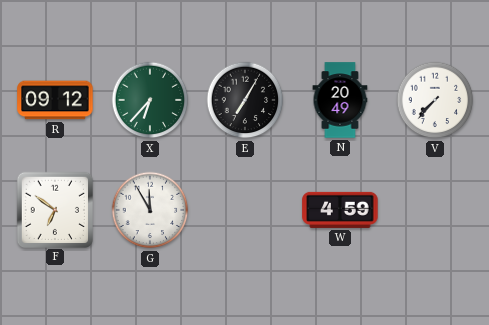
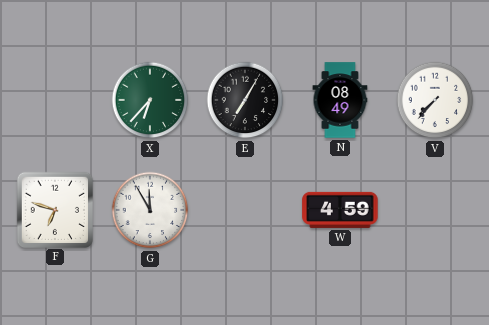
R: 09:12 -> none
N: 20:49 -> 08:49
F: 6:51 -> 6:48
